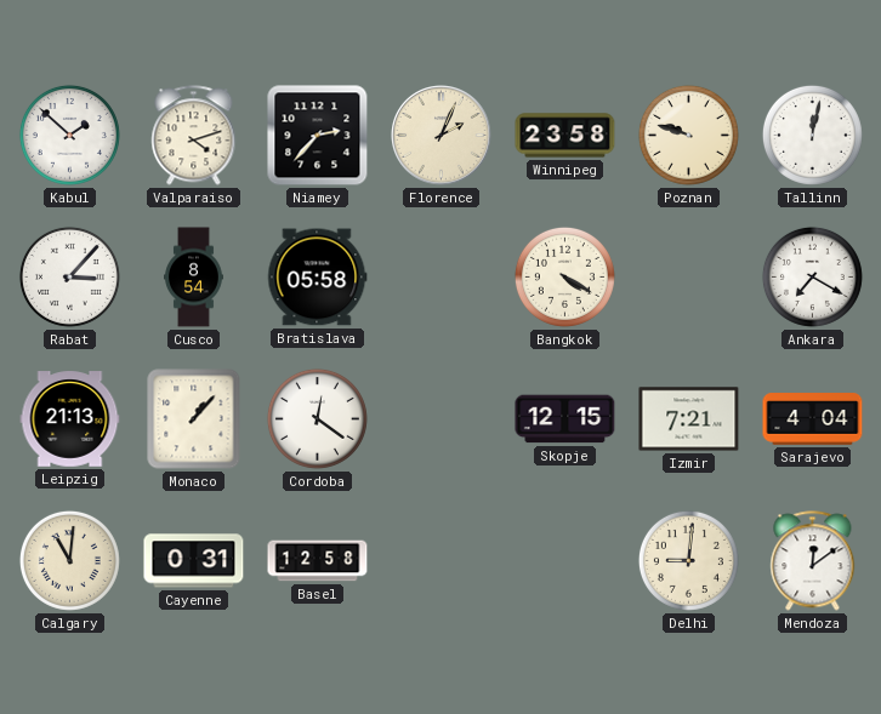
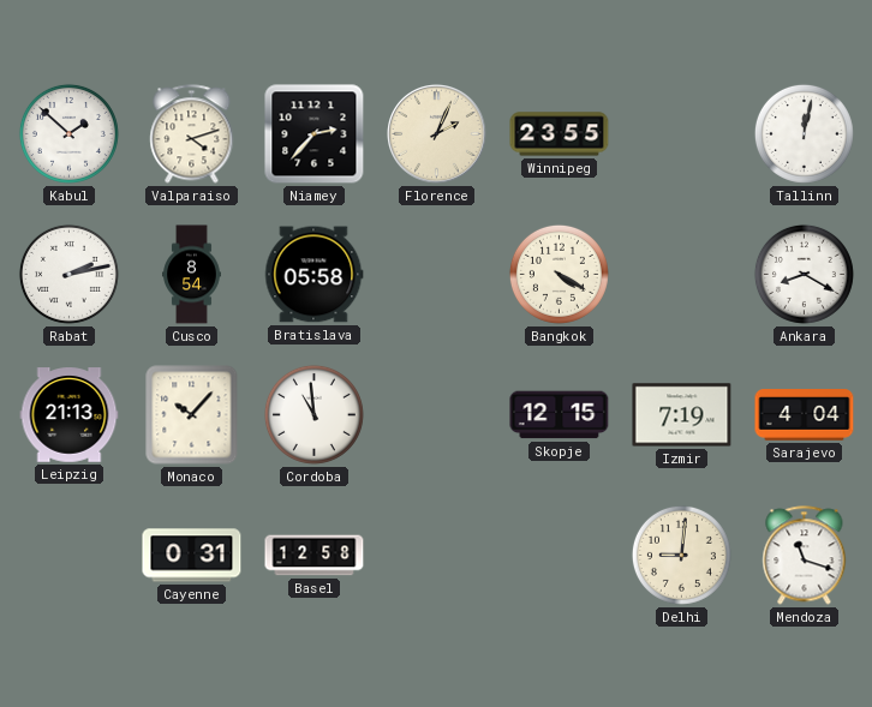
Winnipeg: 23:58 -> 23:55
Poznan: 9:48 -> none
Rabat: 3:07 -> 2:13
Ankara: 7:20 -> 8:20
Monaco: 1:07 -> 10:07
Cordoba: 12:21 -> 10:59
Izmir: 7:21 -> 7:19
Calgary: 11:01 -> none
Mendoza: 12:09 -> 11:18
